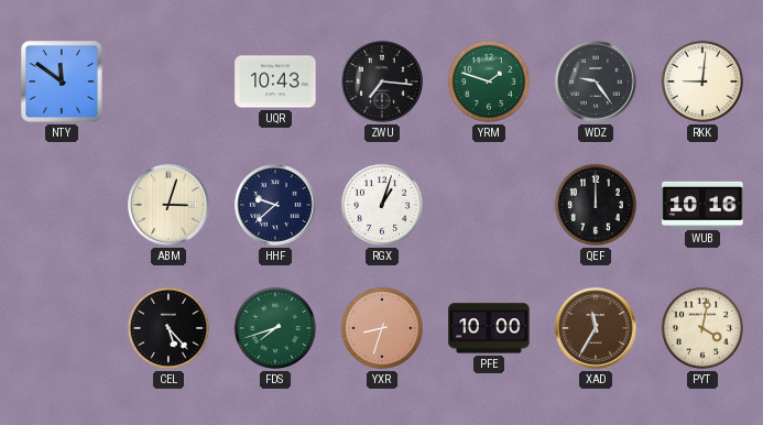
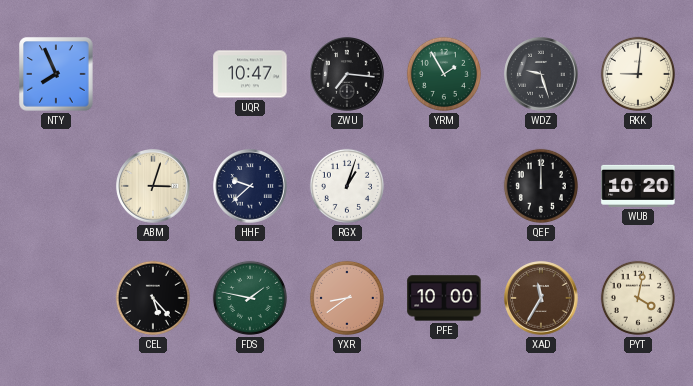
NTY: 11:51 -> 7:56
UQR: 10:43 -> 10:47
YRM: 1:48 -> 1:55
WDZ: 9:24 -> 9:27
WUB: 10:16 -> 10:20
FDS: 7:42 -> 1:47
YXR: 8:33 -> 8:39
